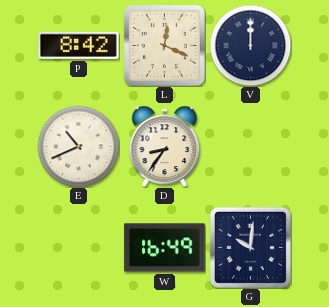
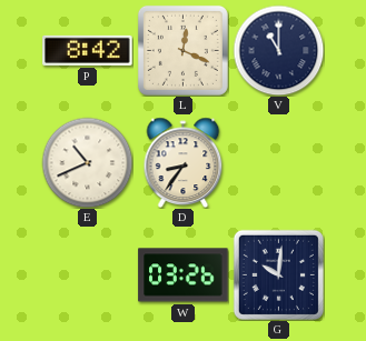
V: 12:00 -> 11:00
W: 16:49 -> 03:26
